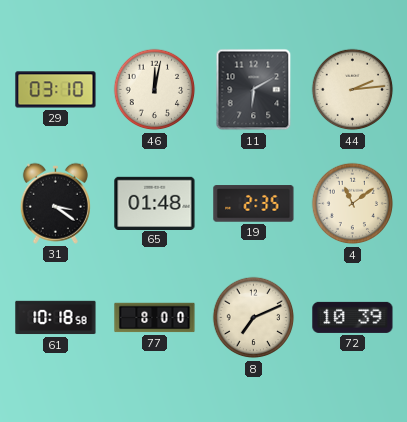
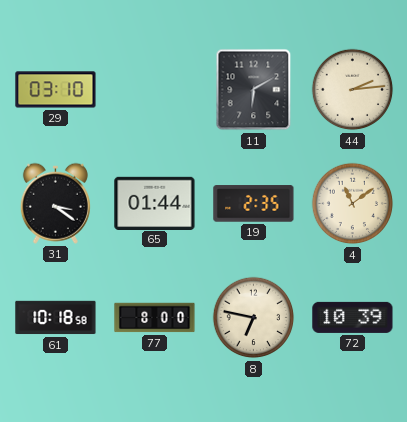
46: 12:02 -> none
65: 01:48 -> 01:44
8: 7:11 -> 6:47
